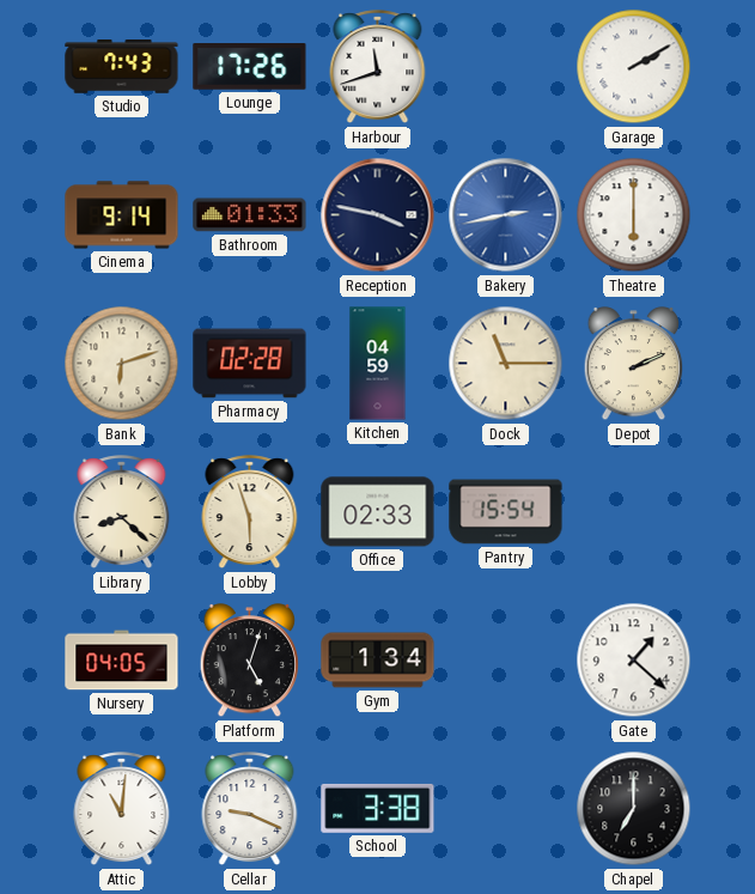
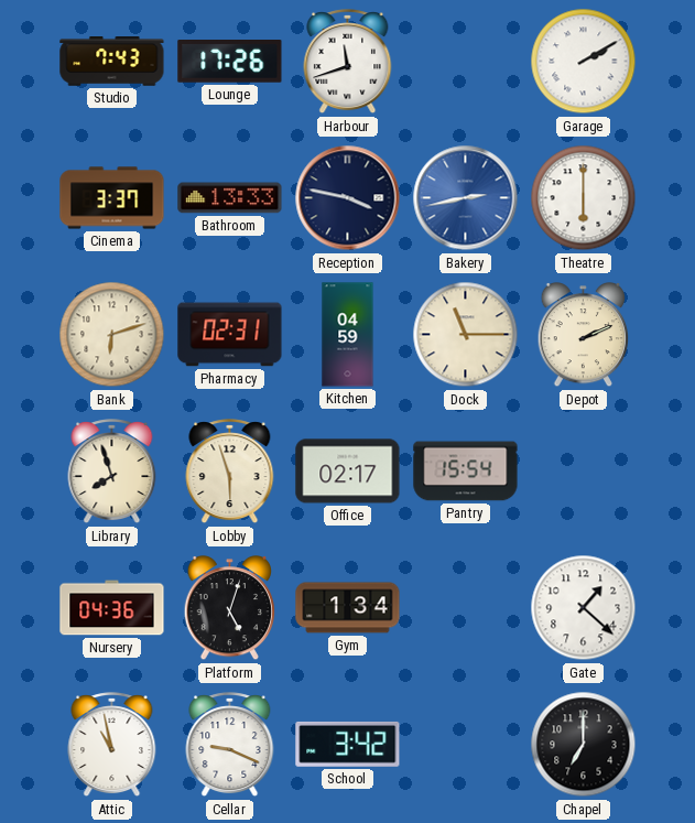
Cinema: 9:14 -> 3:37
Bathroom: 01:33 -> 13:33
Pharmacy: 02:28 -> 02:31
Library: 8:22 -> 7:57
Office: 02:33 -> 02:17
Nursery: 04:05 -> 04:36
Attic: 11:01 -> 10:58
School: 3:38 -> 3:42
